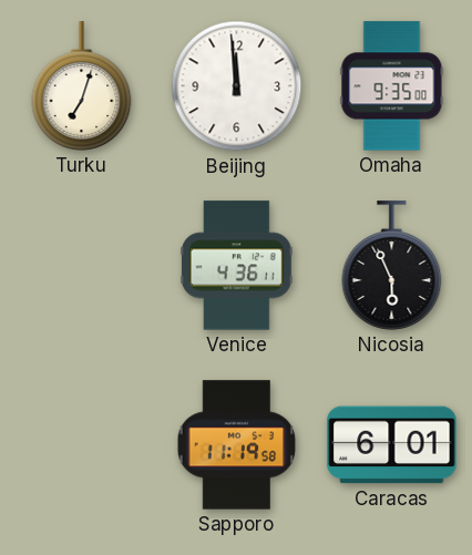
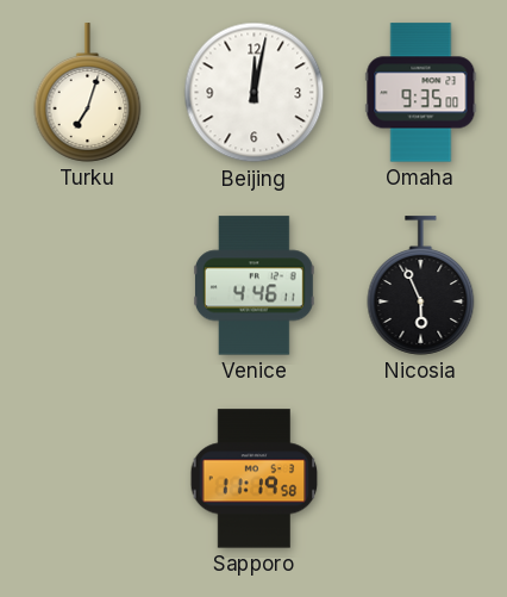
Beijing: 11:59 -> 12:02
Venice: 4:36 -> 4:46
Caracas: 6:01 -> none
